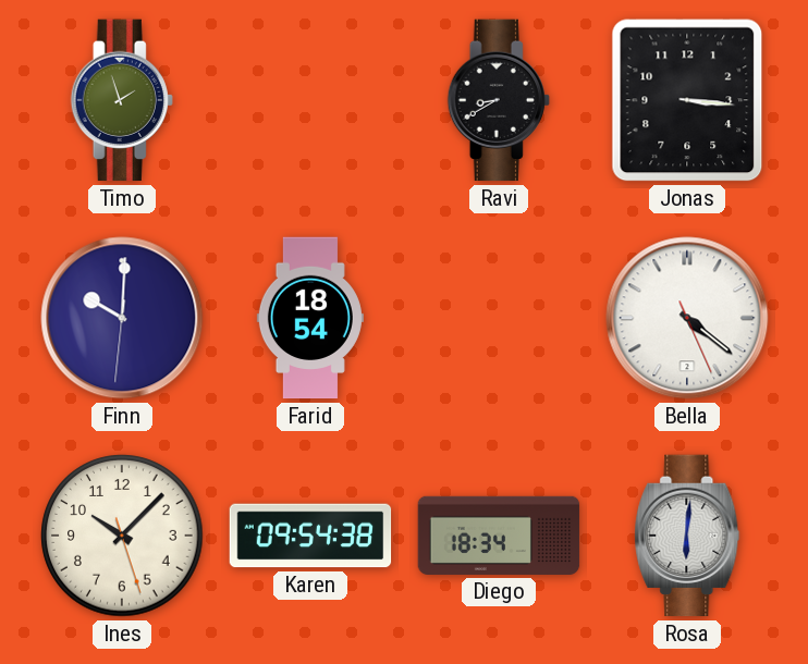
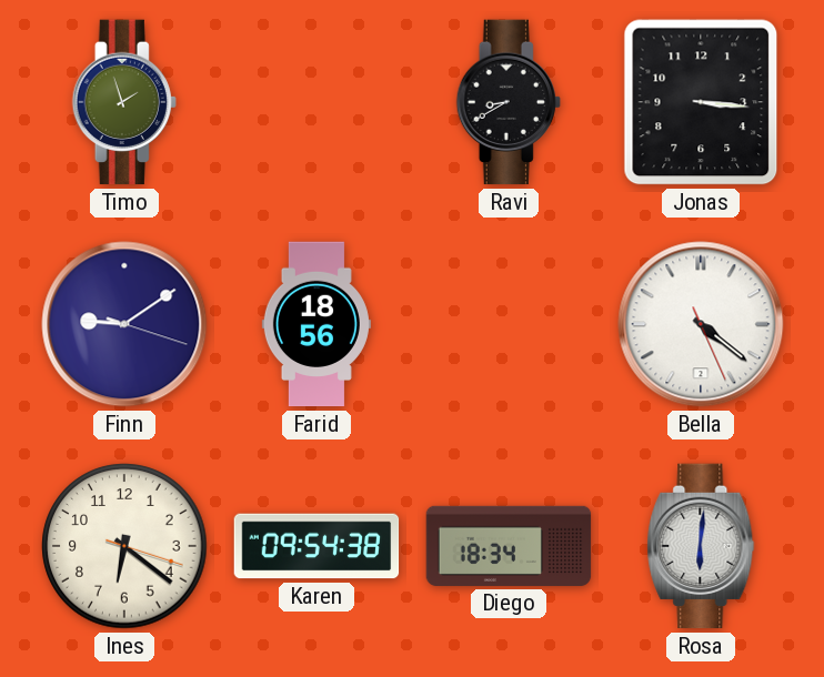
Finn: 10:00 -> 9:09
Farid: 18:54 -> 18:56
Ines: 10:07 -> 6:21
